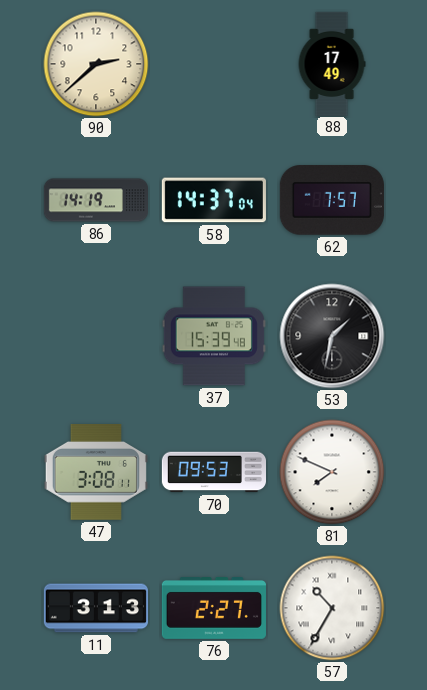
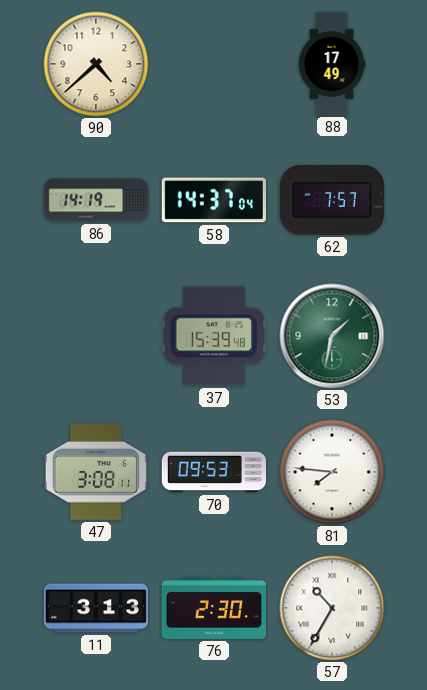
90: 2:38 -> 4:38
53 dial: black -> green
81: 7:49 -> 7:46
76: 2:27 -> 2:30
